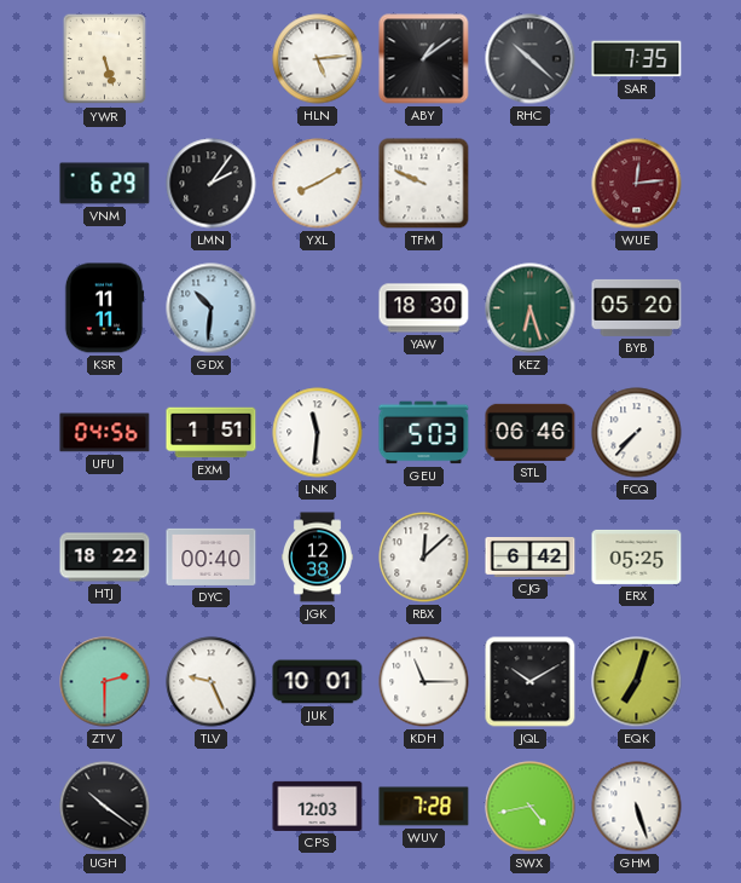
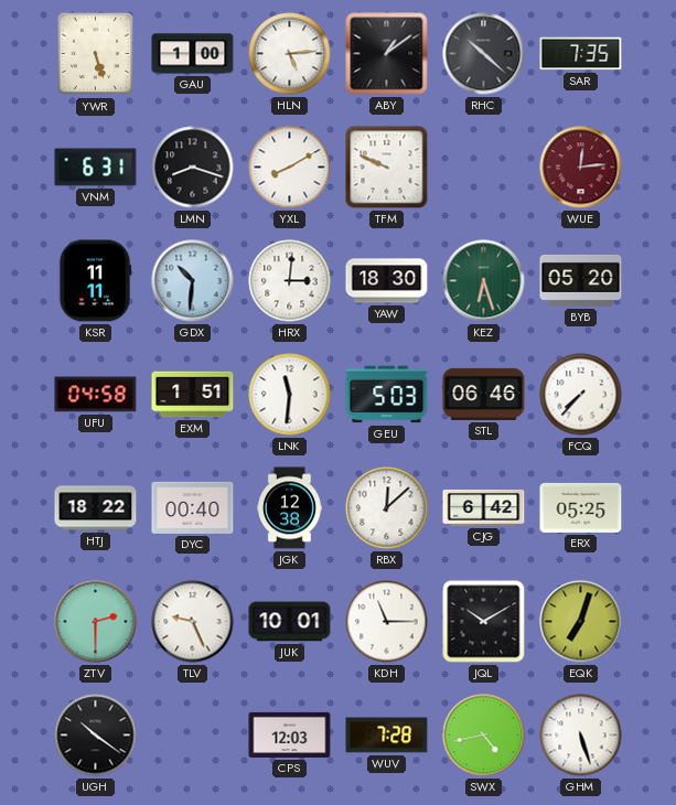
GAU: none -> 1:00
VNM: 6:29 -> 6:31
LMN: 2:06 -> 8:18
HRX: none -> 3:01
UFU: 04:56 -> 04:58
